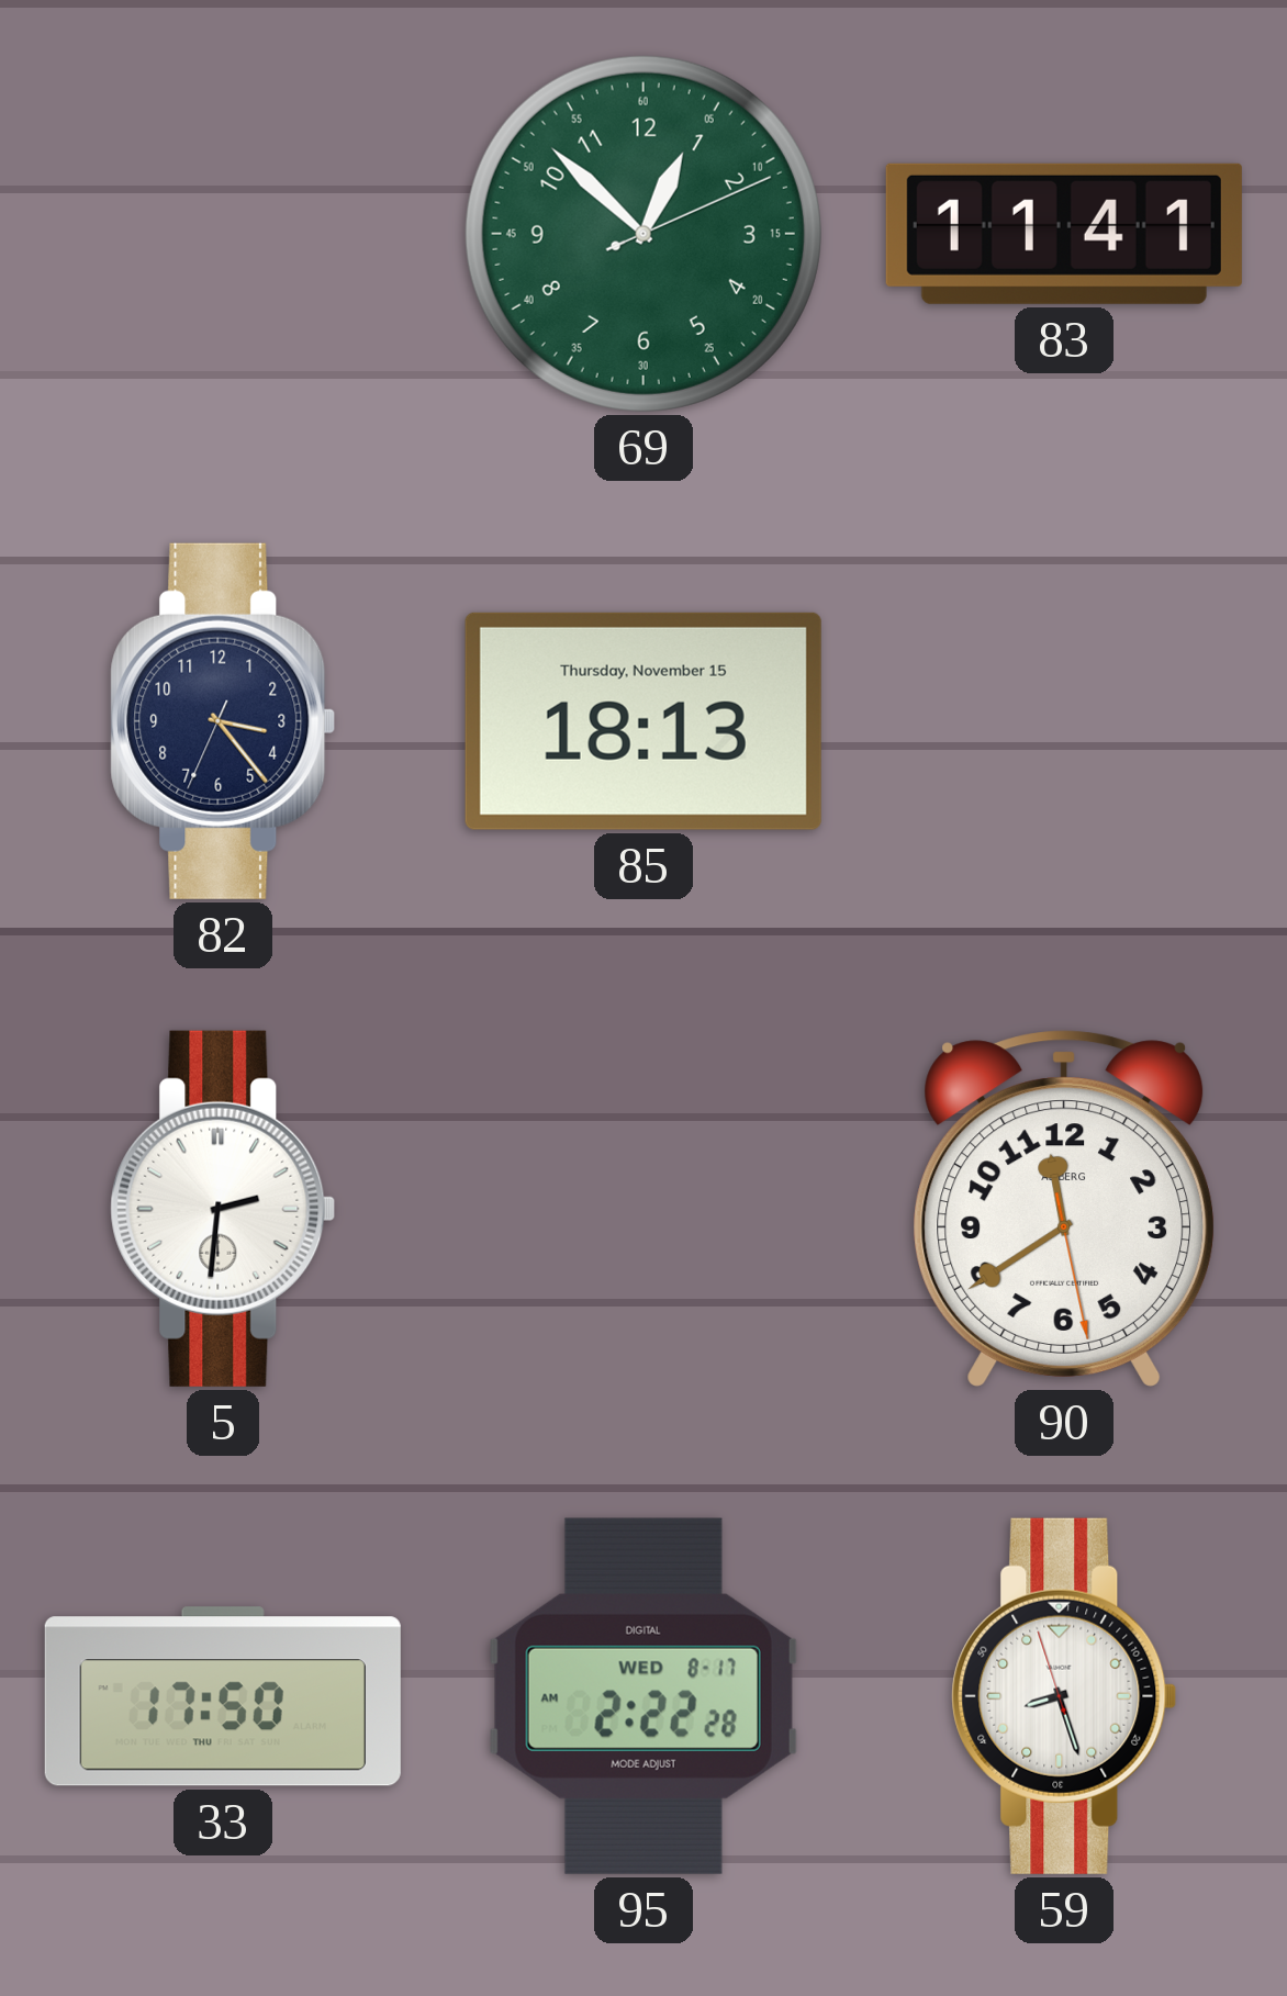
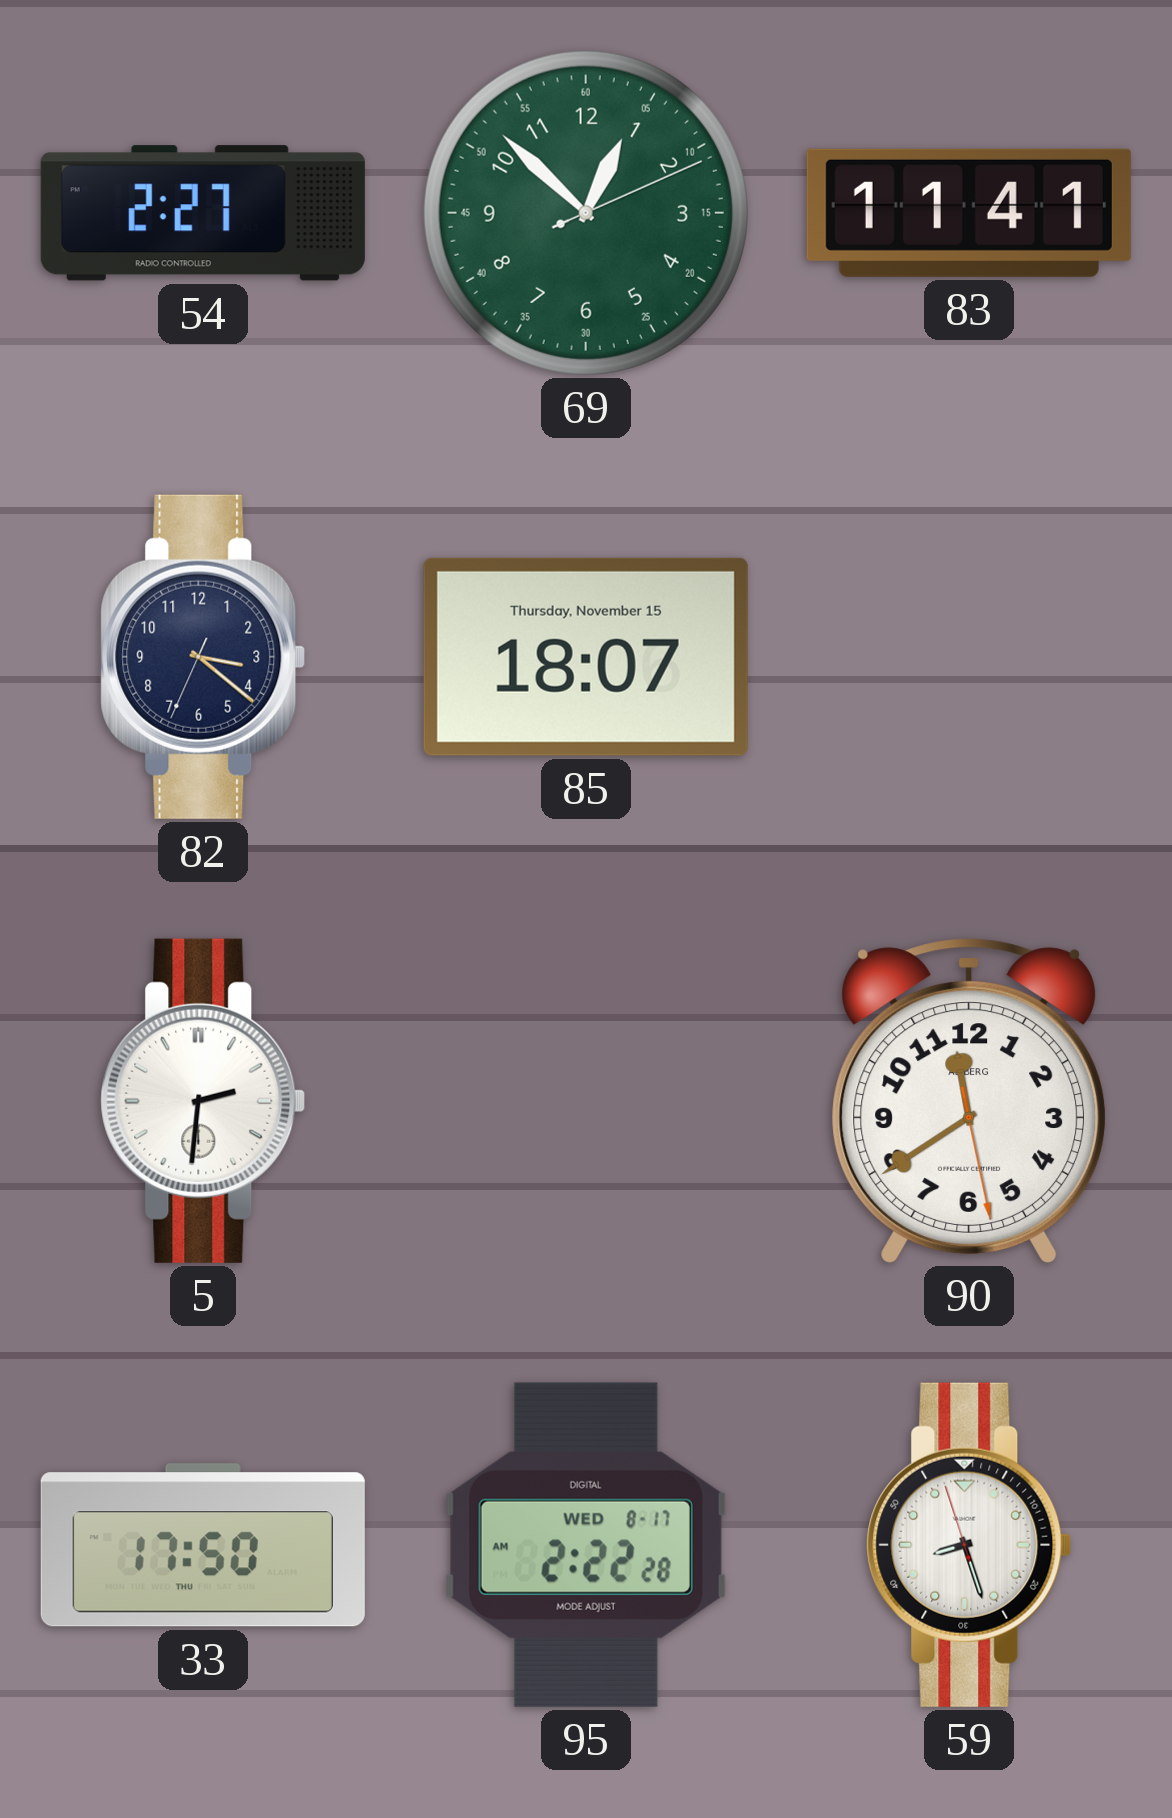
54: none -> 2:27
82: 3:23 -> 3:21
85: 18:13 -> 18:07
